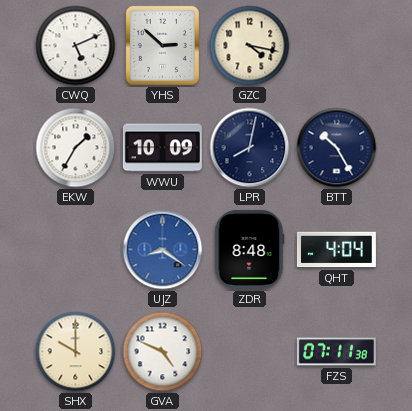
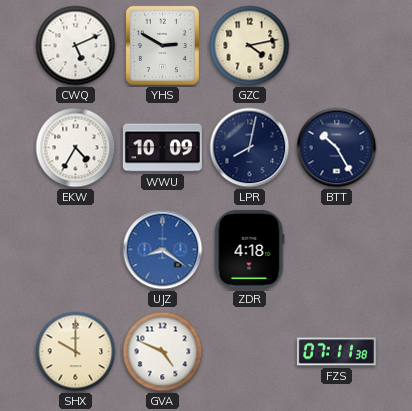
YHS: 2:52 -> 2:50
GZC: 4:17 -> 4:13
EKW: 1:35 -> 4:35
ZDR: 8:48 -> 4:18
QHT: 4:04 -> none
